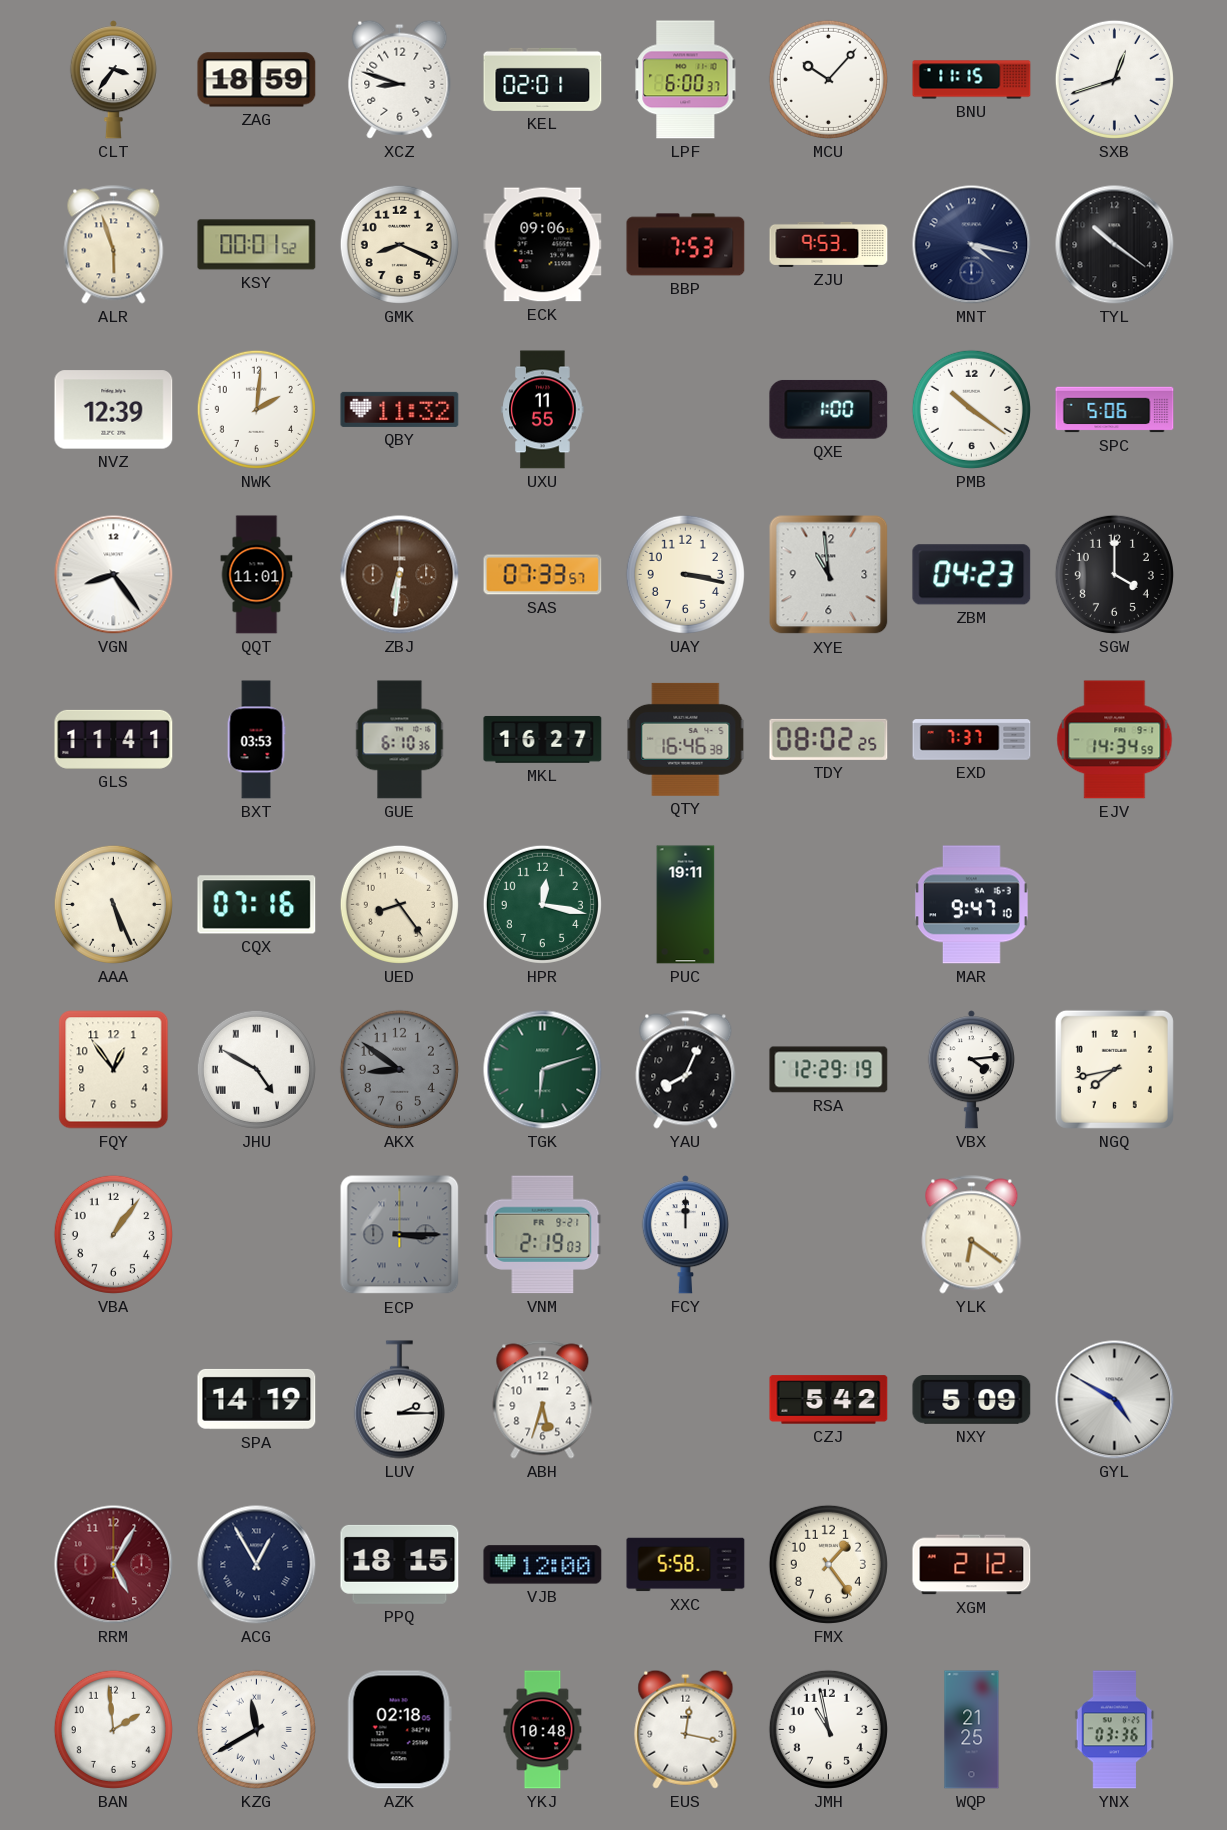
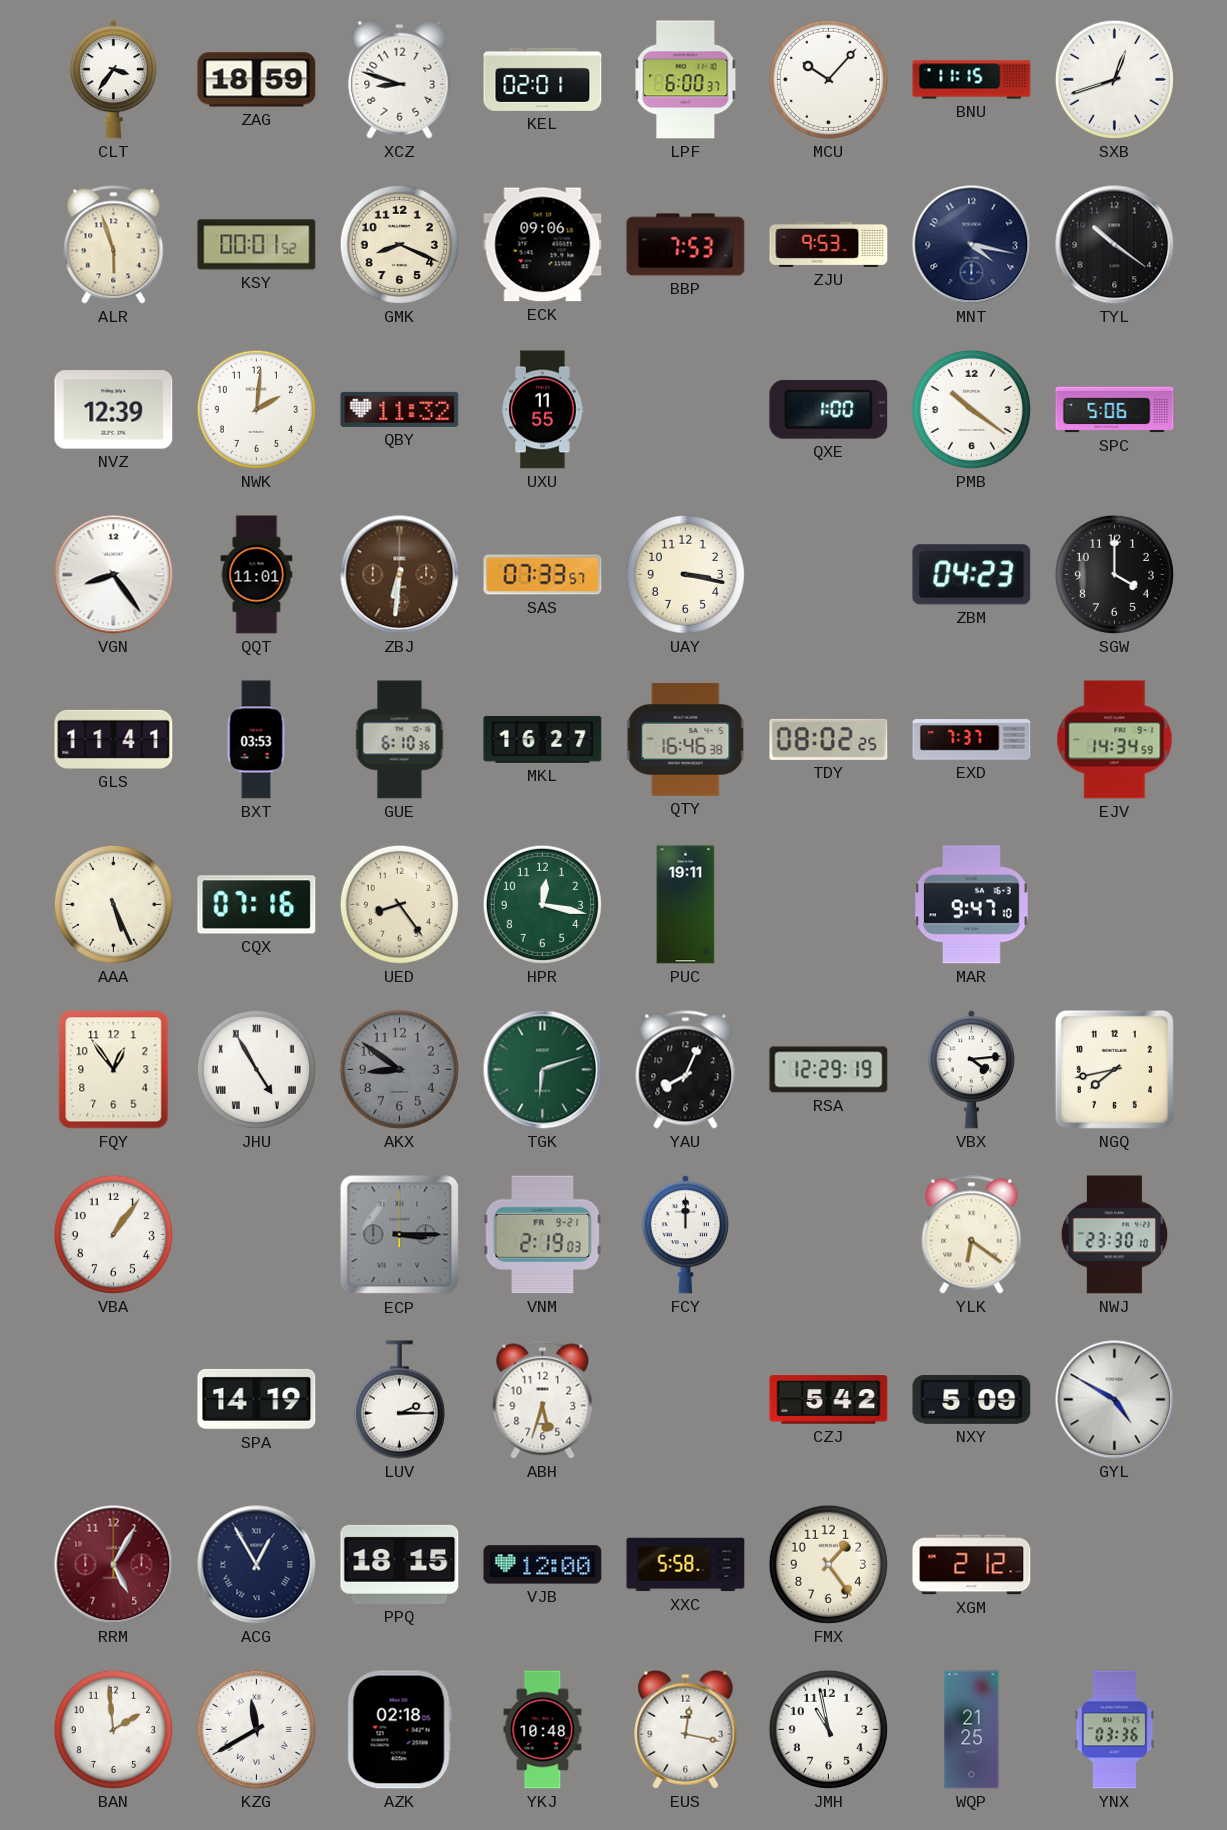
XYE: 10:59 -> none
JHU: 4:50 -> 4:55
NWJ: none -> 23:30
